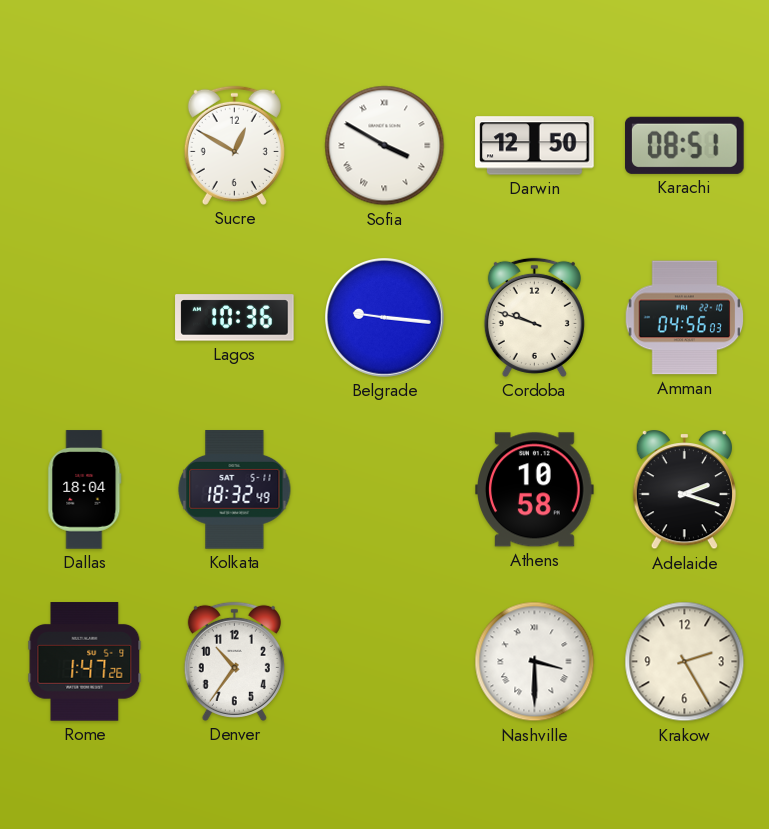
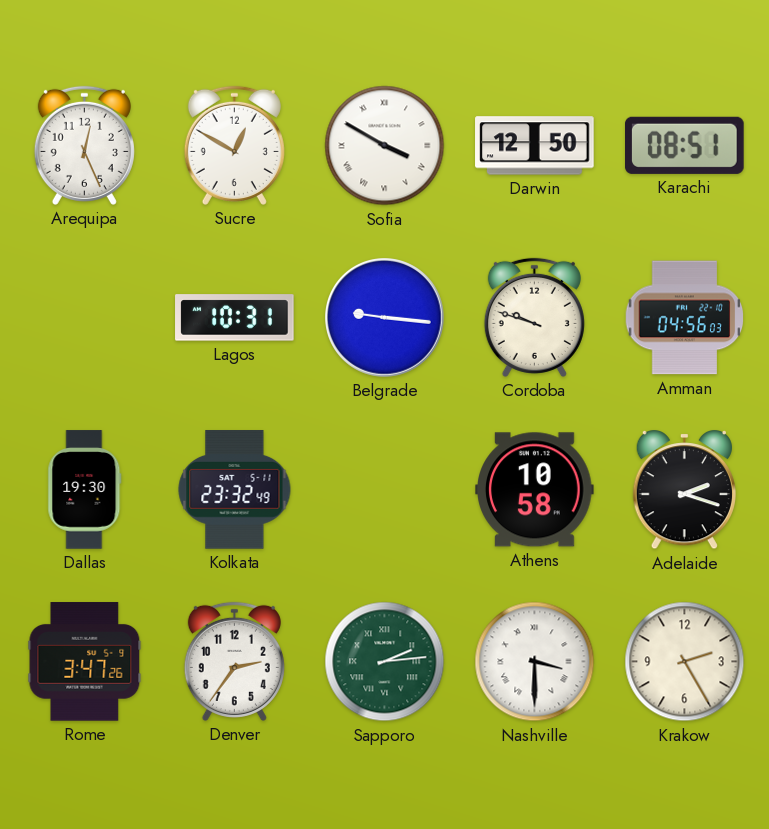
Arequipa: none -> 12:26
Lagos: 10:36 -> 10:31
Dallas: 18:04 -> 19:30
Kolkata: 18:32 -> 23:32
Rome: 1:47 -> 3:47
Denver: 10:36 -> 2:36
Sapporo: none -> 2:14
